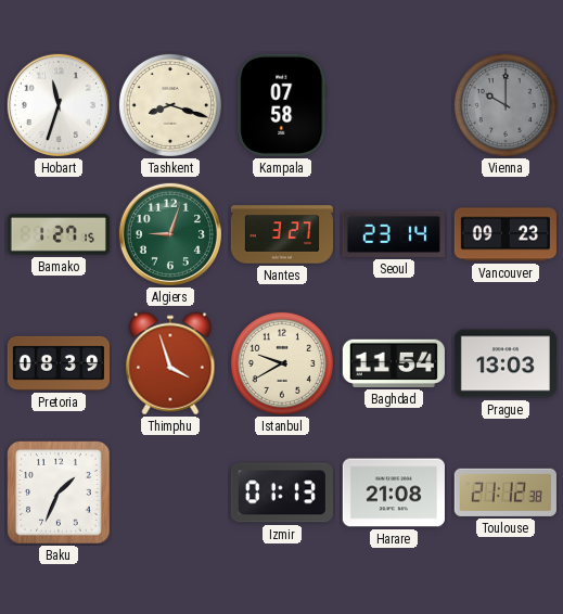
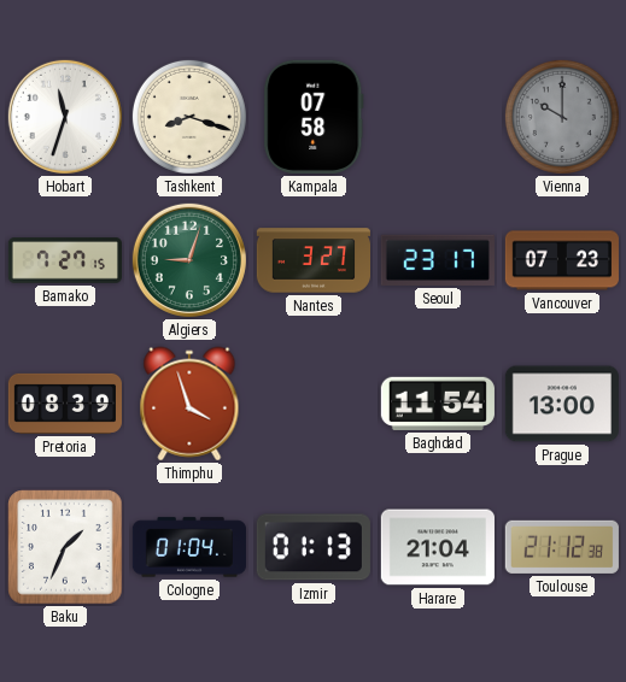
Bamako: 1:27 -> 7:27
Seoul: 23:14 -> 23:17
Vancouver: 09:23 -> 07:23
Istanbul: 9:40 -> none
Prague: 13:03 -> 13:00
Cologne: none -> 01:04
Harare: 21:08 -> 21:04
